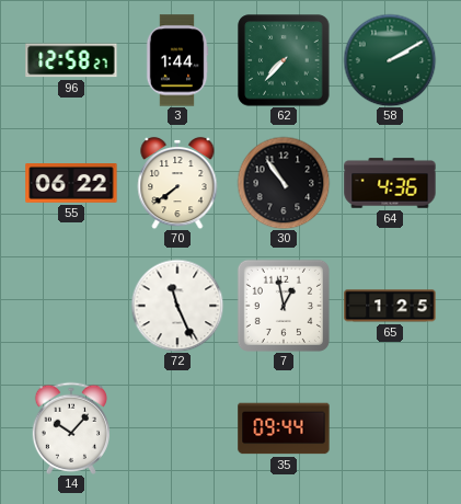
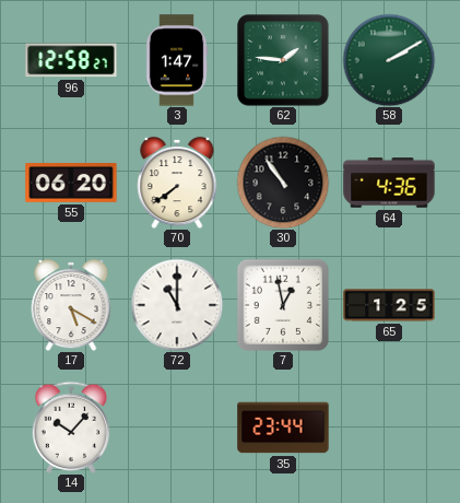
3: 1:44 -> 1:47
62: 7:37 -> 1:46
55: 06:22 -> 06:20
17: none -> 5:20
72: 11:26 -> 11:00
35: 09:44 -> 23:44
